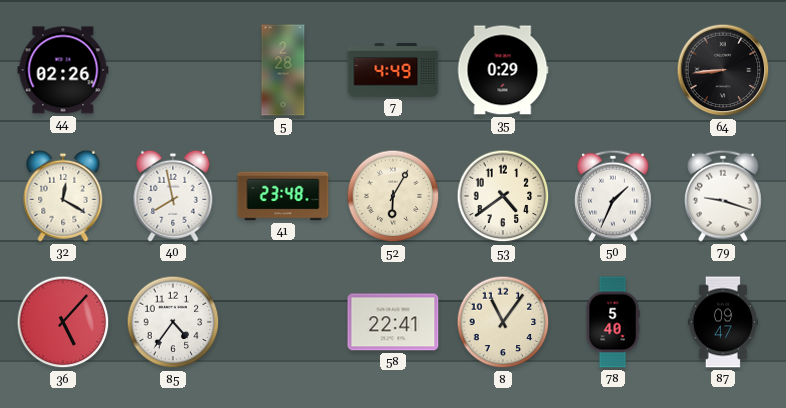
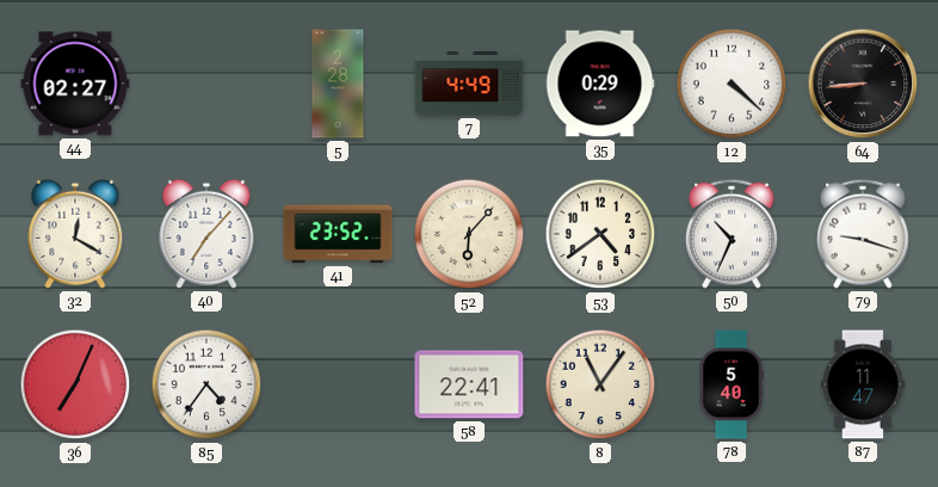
44: 02:26 -> 02:27
12: none -> 4:22
40: 7:58 -> 7:07
41: 23:48 -> 23:52
52: 6:05 -> 6:07
50: 1:34 -> 10:34
36: 5:07 -> 7:04
87: 09:47 -> 11:47
